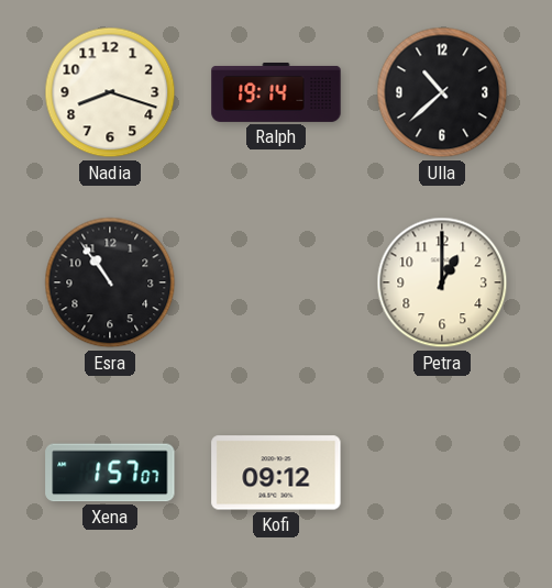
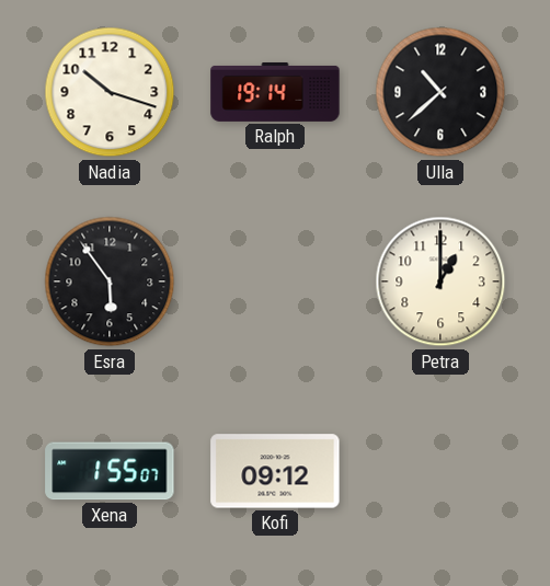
Nadia: 8:18 -> 10:18
Esra: 10:54 -> 5:54
Xena: 1:57 -> 1:55
